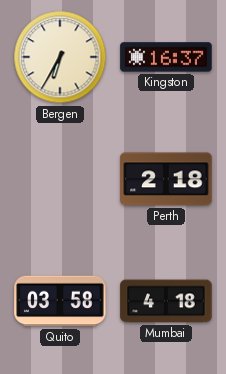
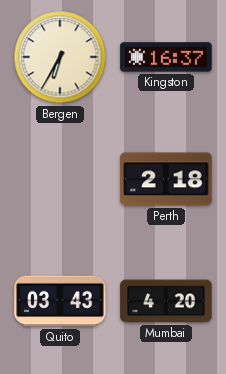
Quito: 03:58 -> 03:43
Mumbai: 4:18 -> 4:20
